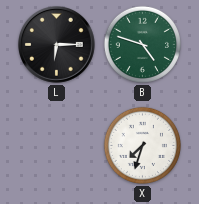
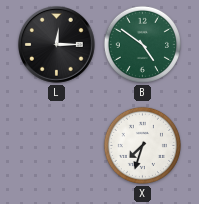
L: 6:15 -> 12:15
B: 4:48 -> 4:51
